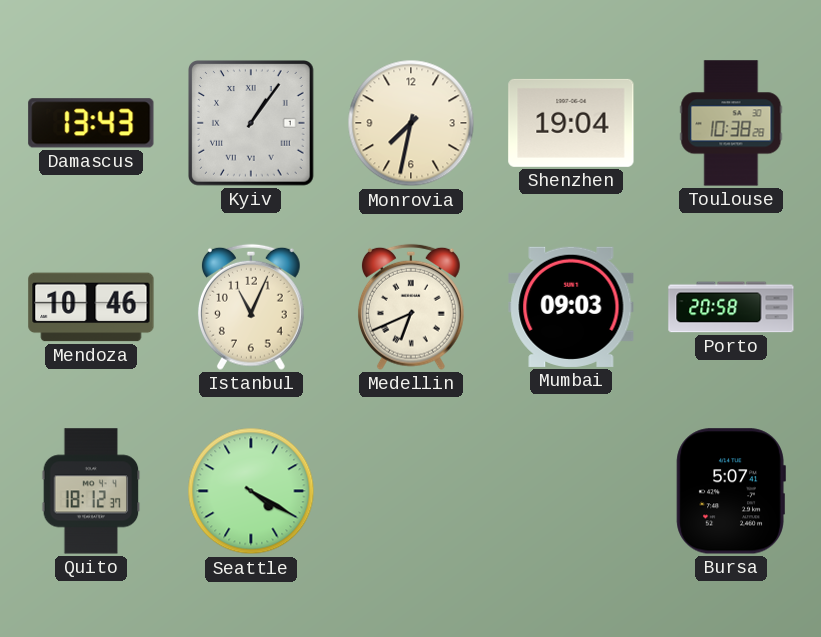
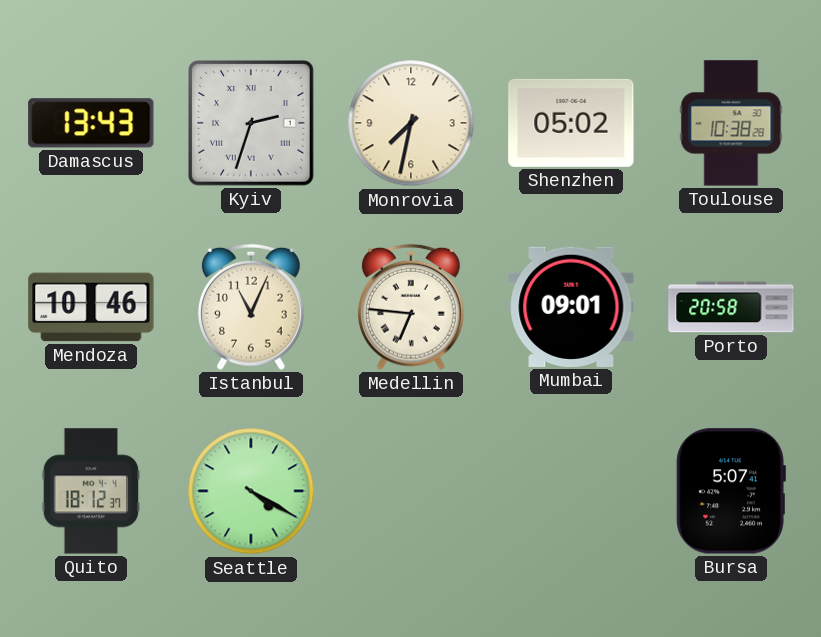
Kyiv: 1:06 -> 2:33
Shenzhen: 19:04 -> 05:02
Medellin: 6:41 -> 6:46
Mumbai: 09:03 -> 09:01
